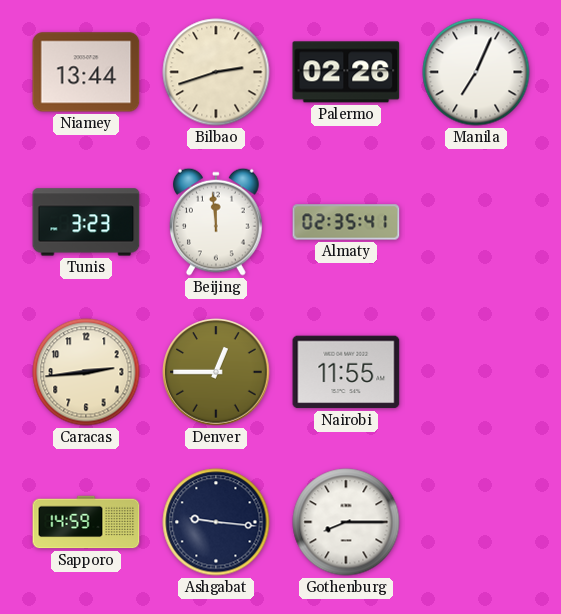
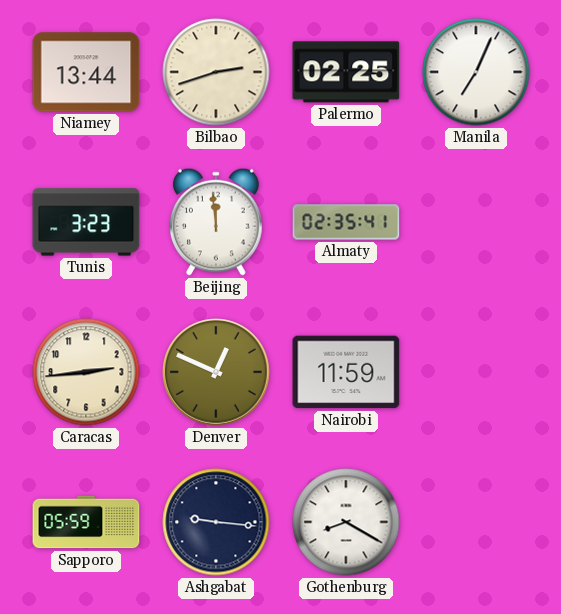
Palermo: 02:26 -> 02:25
Denver: 12:45 -> 12:49
Nairobi: 11:55 -> 11:59
Sapporo: 14:59 -> 05:59
Gothenburg: 8:15 -> 8:20
